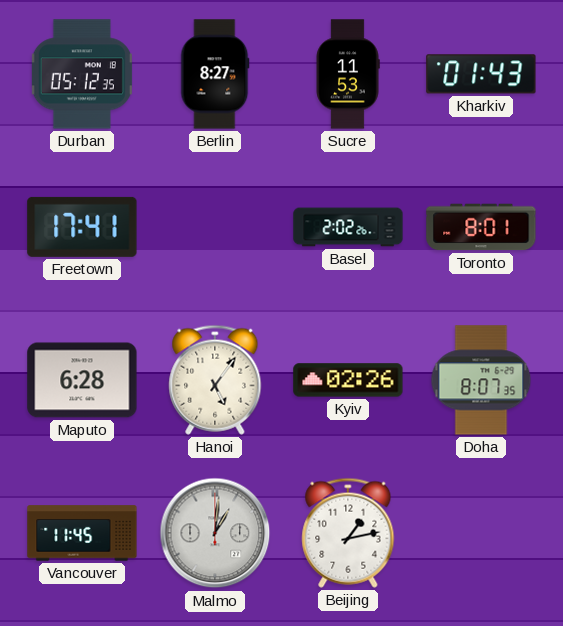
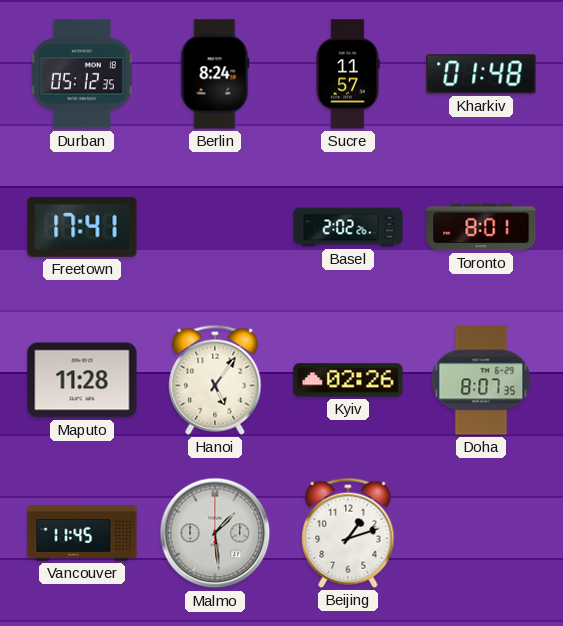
Berlin: 8:27 -> 8:24
Sucre: 11:53 -> 11:57
Kharkiv: 01:43 -> 01:48
Maputo: 6:28 -> 11:28
Malmo: 1:01 -> 1:29
Beijing: 1:13 -> 1:12
